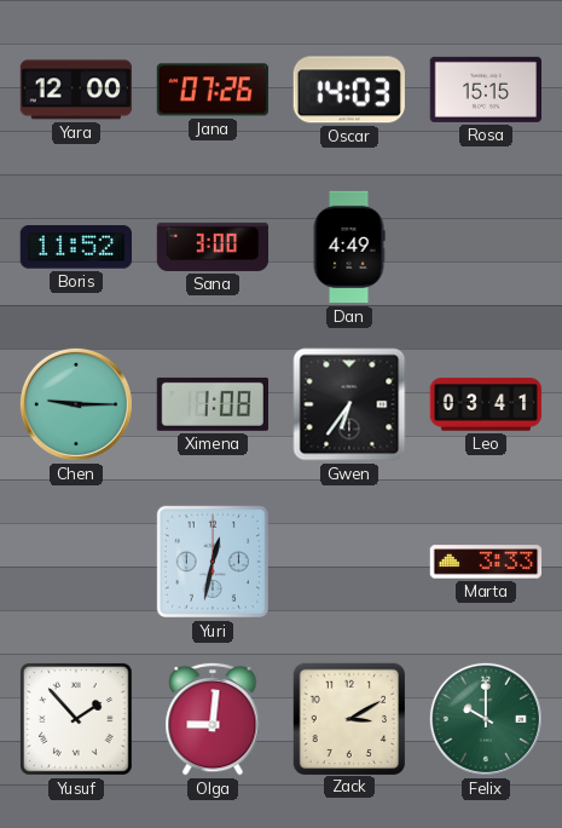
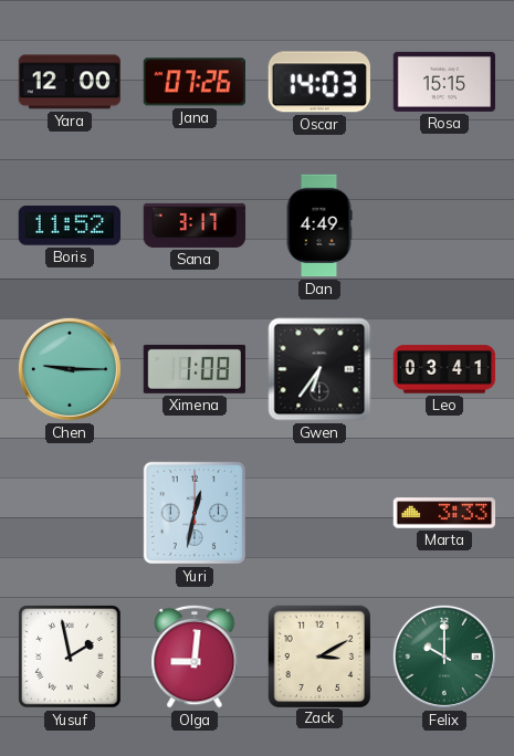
Sana: 3:00 -> 3:17
Yusuf: 1:53 -> 1:58
